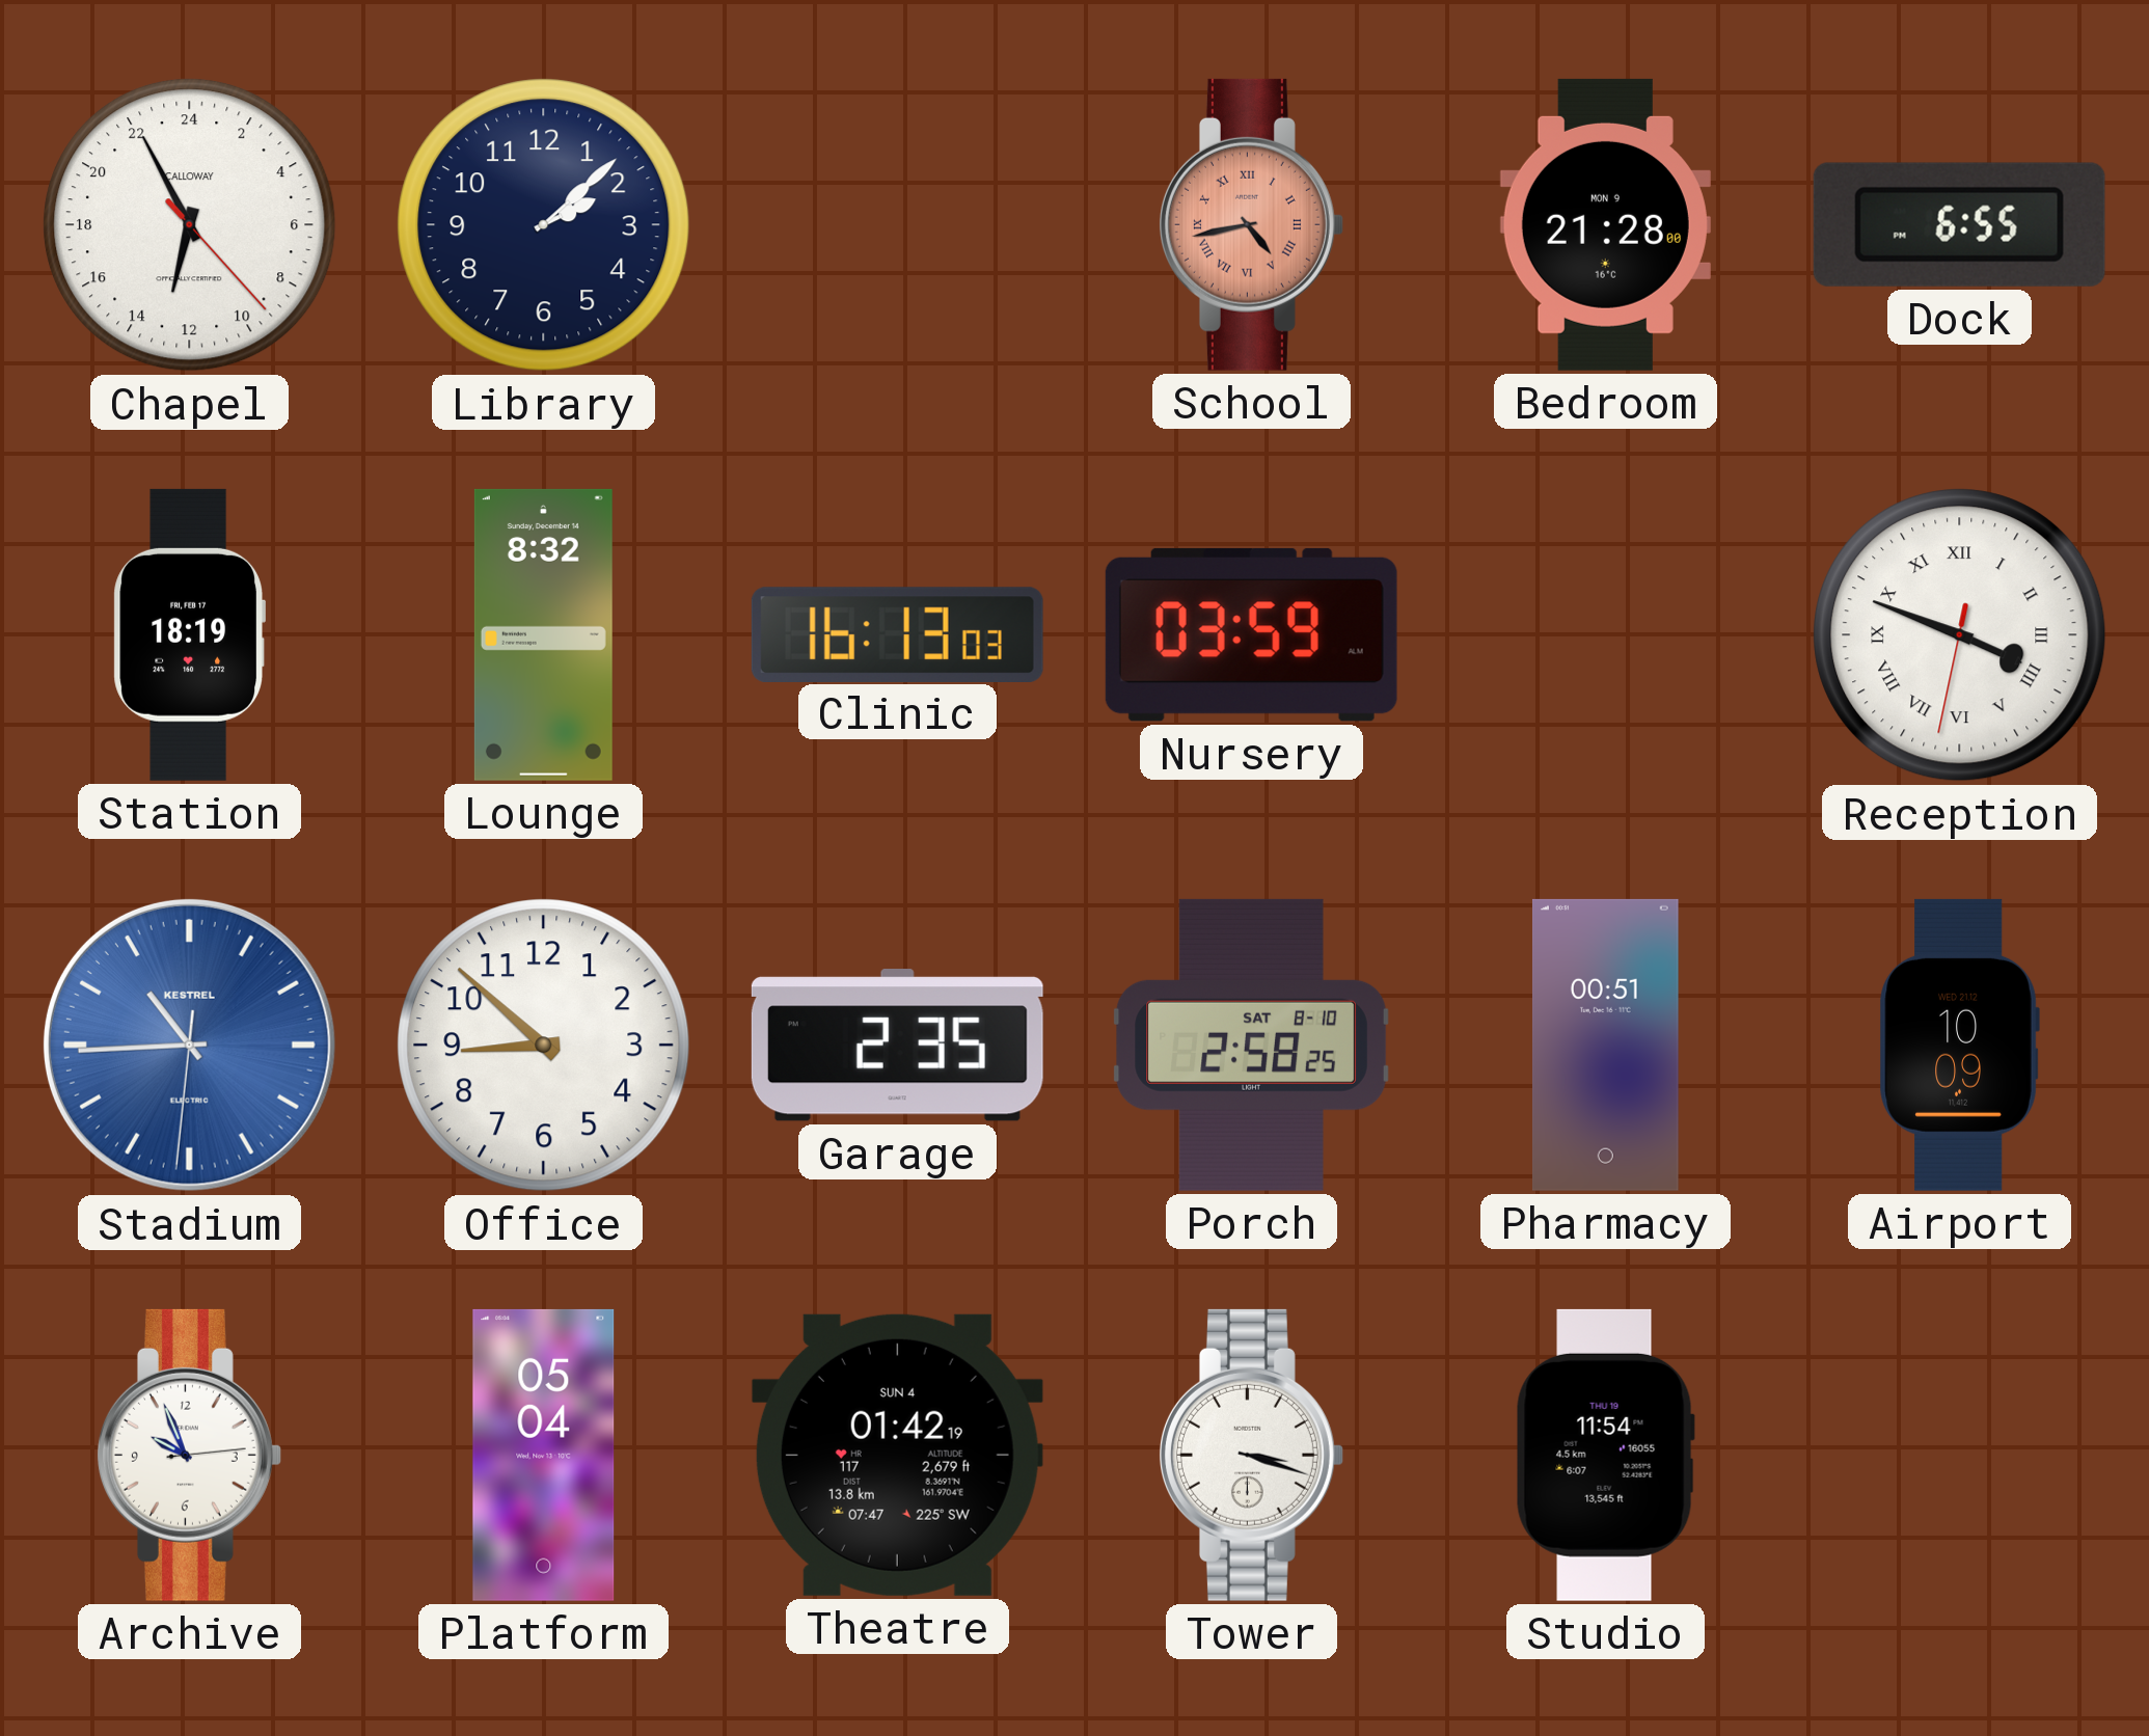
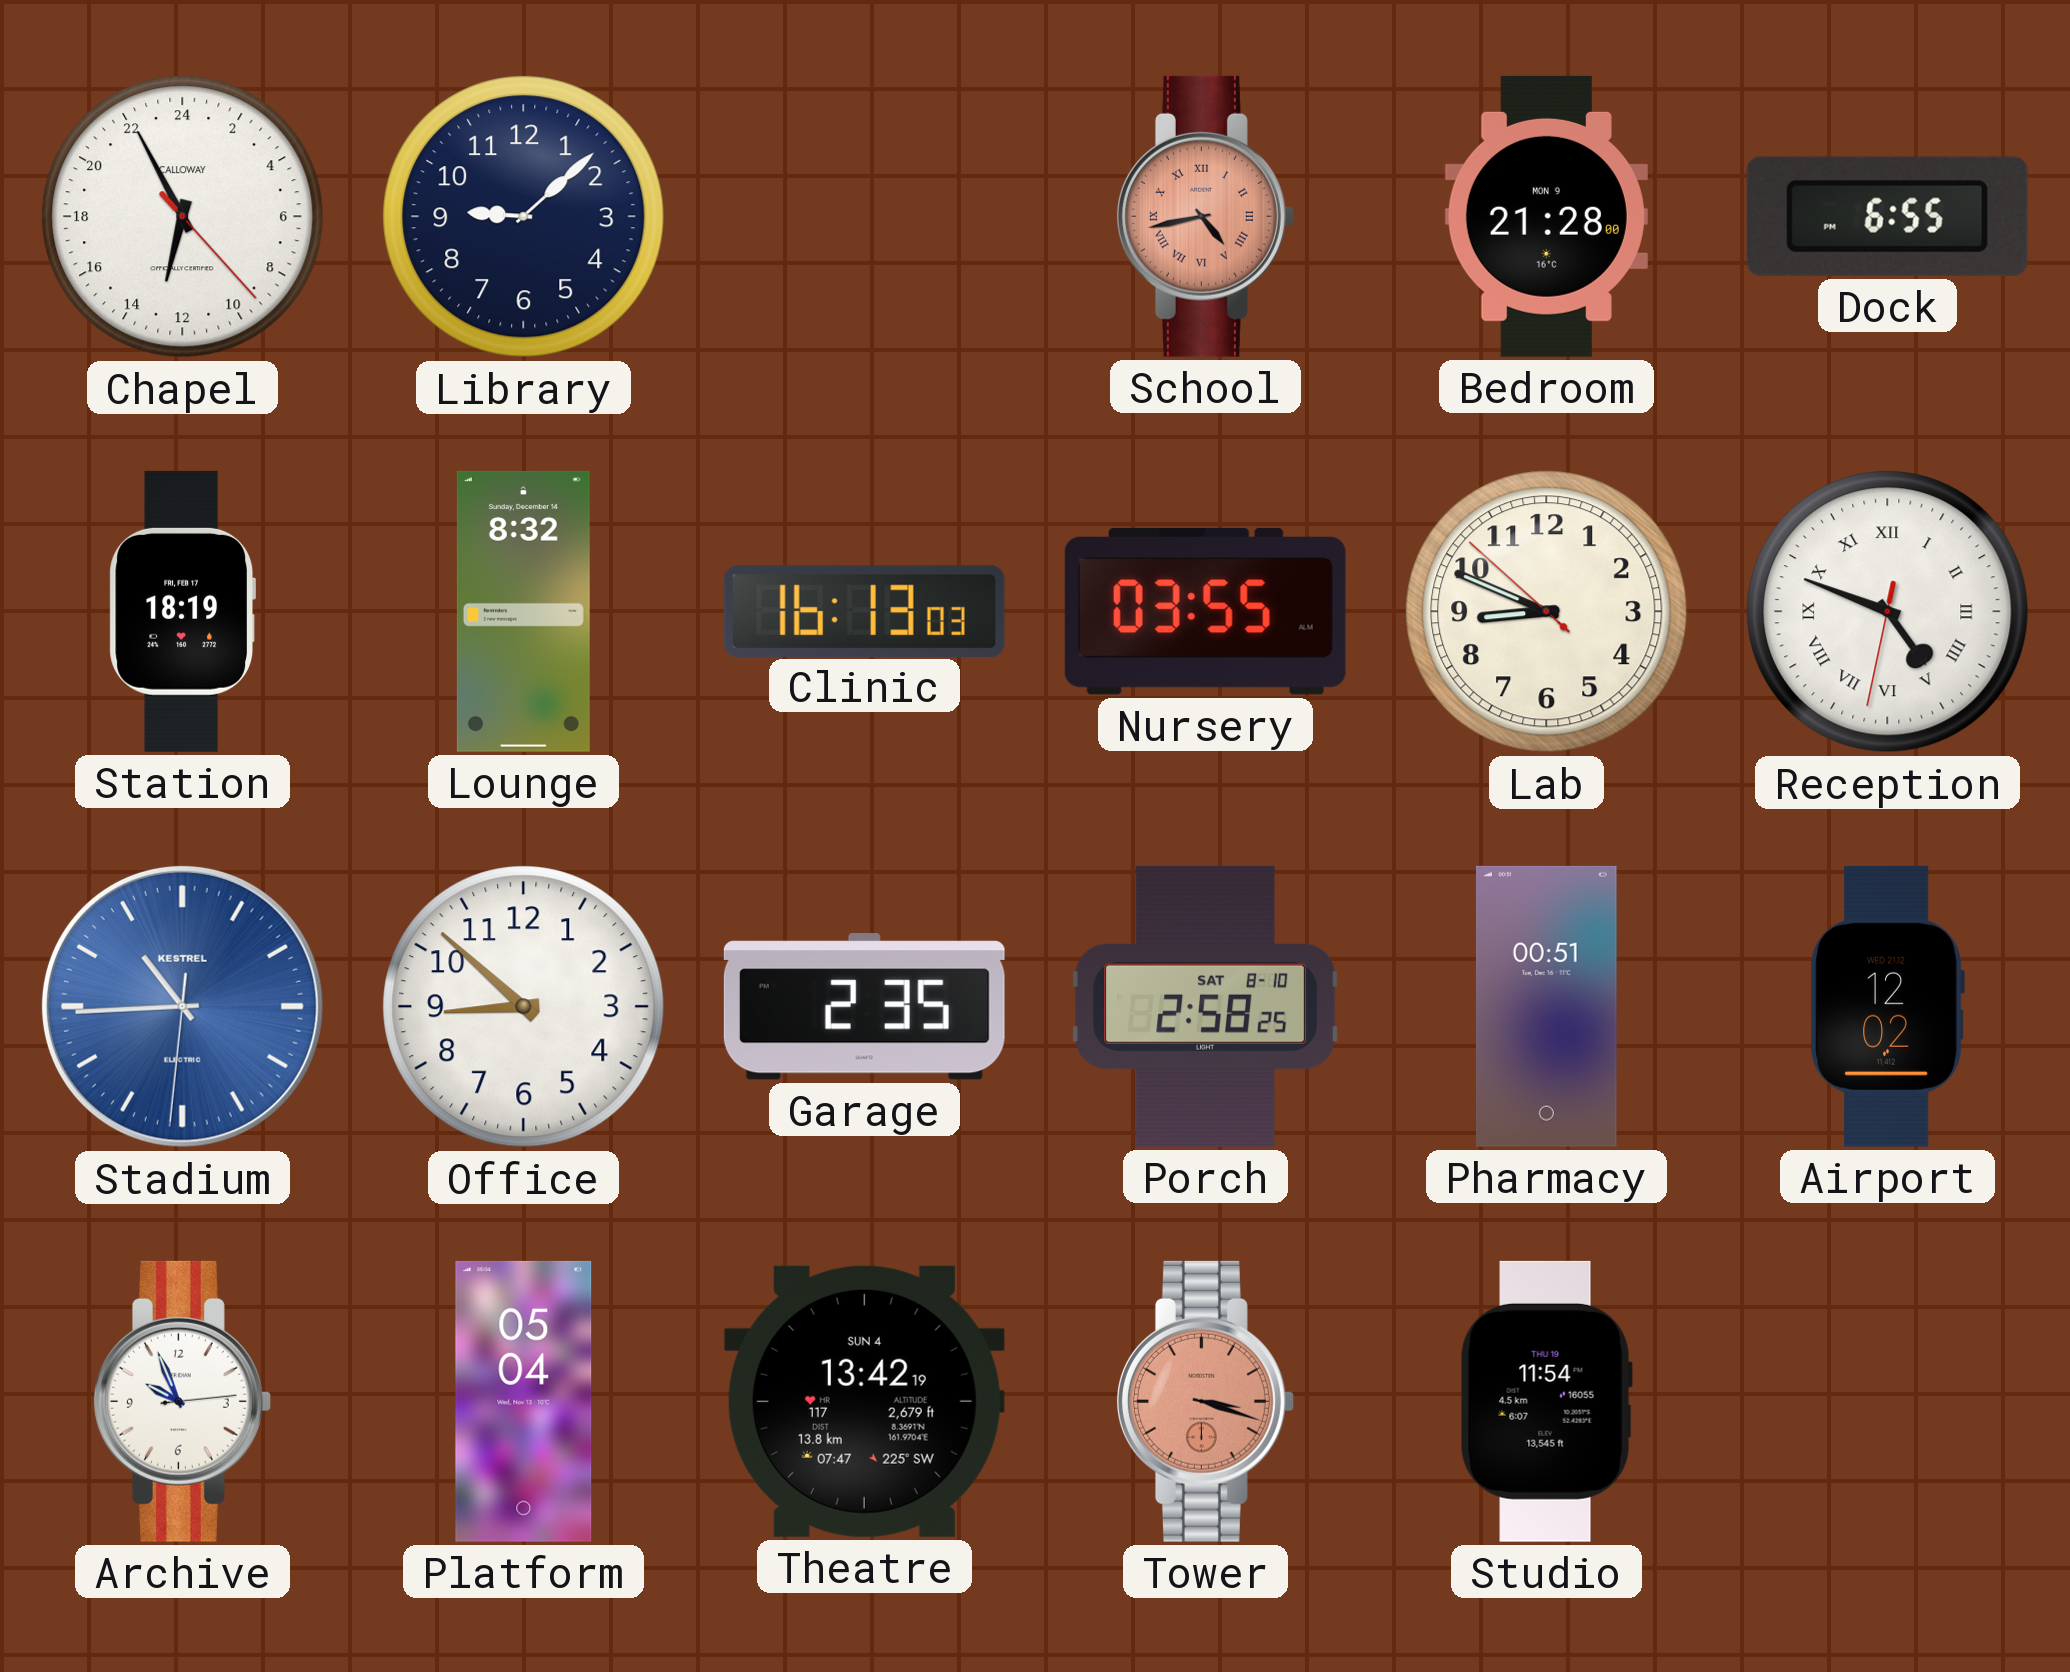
Library: 2:08 -> 9:08
Nursery: 03:59 -> 03:55
Lab: none -> 8:48
Reception: 3:48 -> 4:48
Airport: 10:09 -> 12:02
Theatre: 01:42 -> 13:42
Tower dial: white -> salmon
